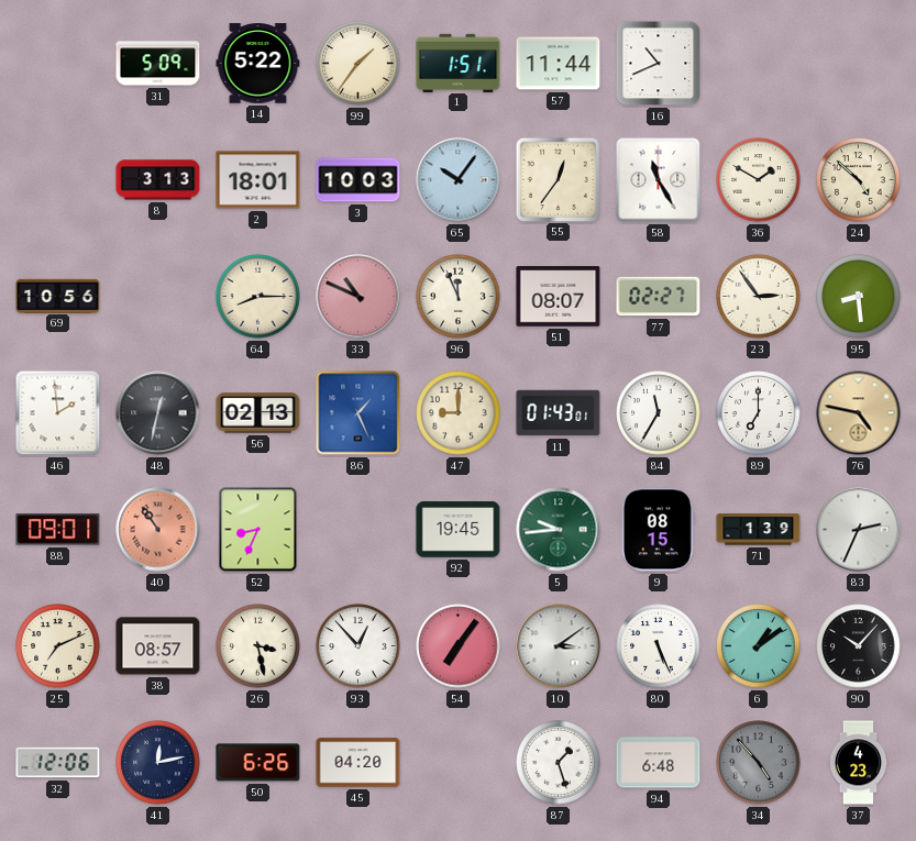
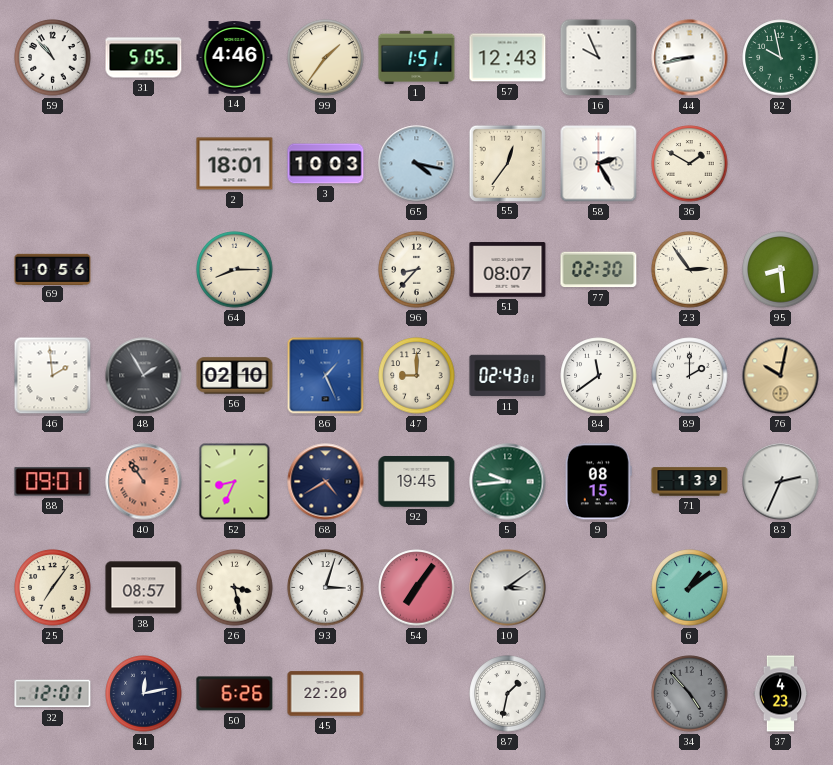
59: none -> 10:53
31: 5:09 -> 5:05
14: 5:22 -> 4:46
57: 11:44 -> 12:43
16: 10:41 -> 9:56
44: none -> 8:43
82: none -> 9:58
8: 3:13 -> none
65: 10:06 -> 4:17
58: 11:25 -> 2:25
24: 4:52 -> none
33: 10:49 -> none
96: 11:56 -> 8:37
77: 02:27 -> 02:30
48: 12:32 -> 1:55
56: 02:13 -> 02:10
11: 01:43 -> 02:43
84: 11:35 -> 11:39
89: 7:00 -> 2:00
76: 4:47 -> 10:02
68: none -> 4:40
25: 7:11 -> 7:06
93: 12:53 -> 3:03
80: 5:26 -> none
90: 10:07 -> none
32: 12:06 -> 12:01
45: 04:20 -> 22:20
87: 1:27 -> 1:32
94: 6:48 -> none
